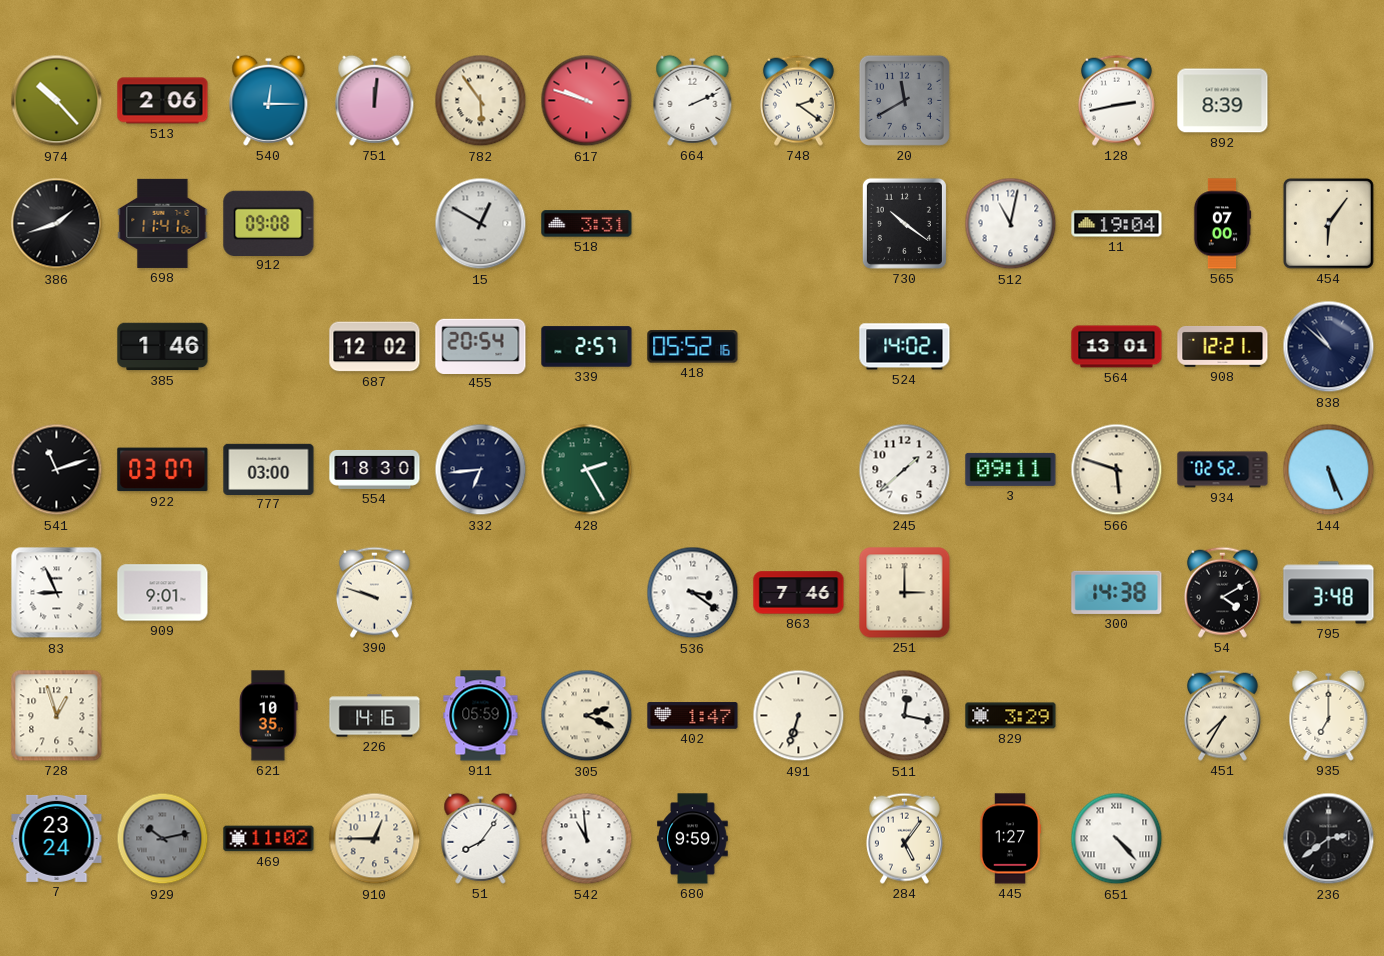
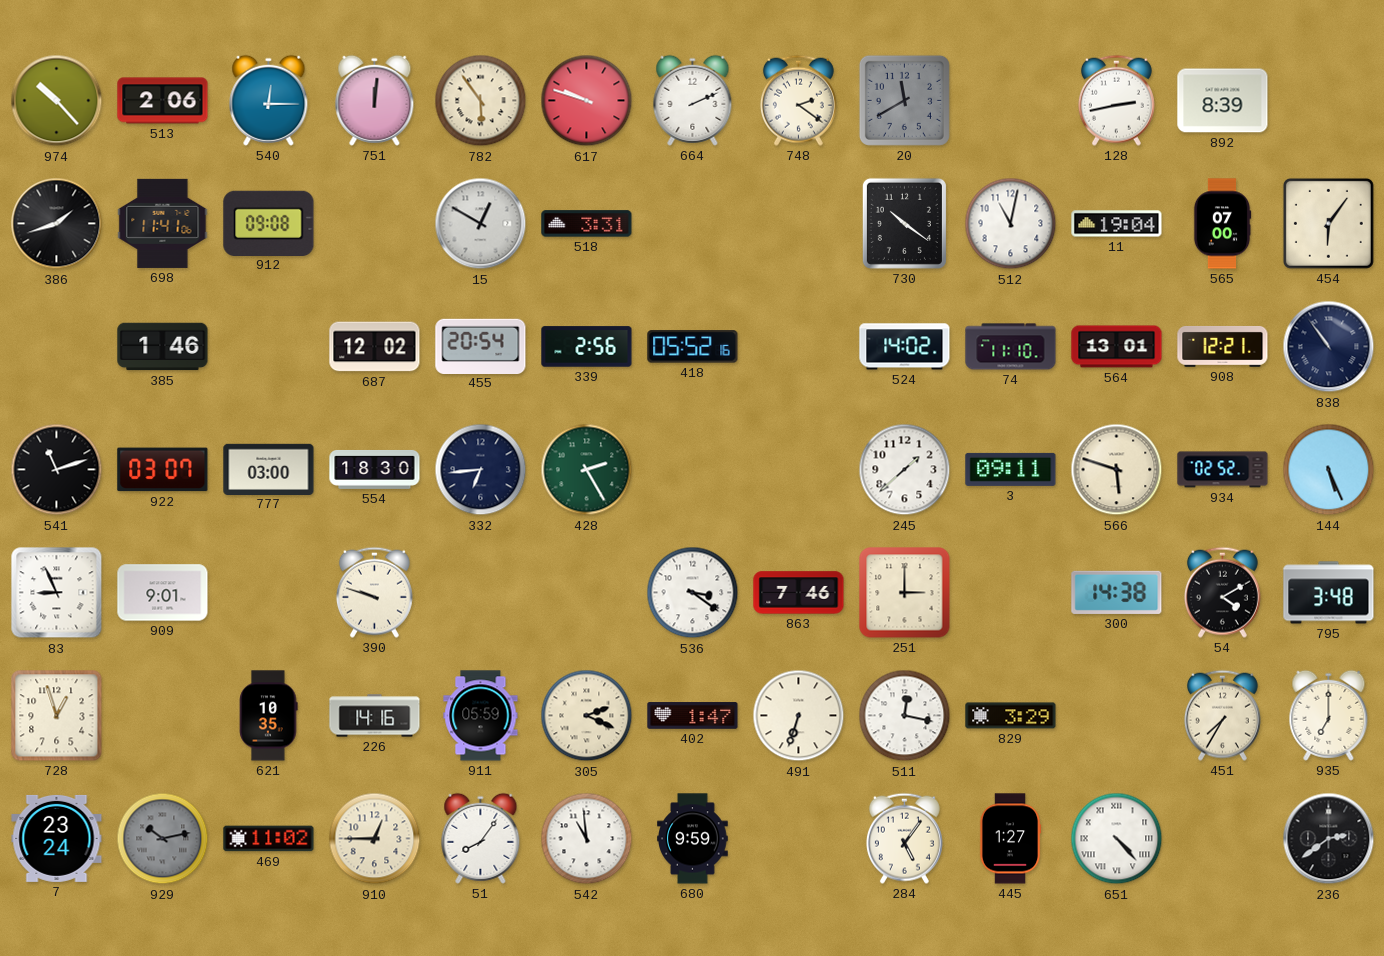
339: 2:57 -> 2:56
74: none -> 11:10
838: 10:52 -> 10:54
